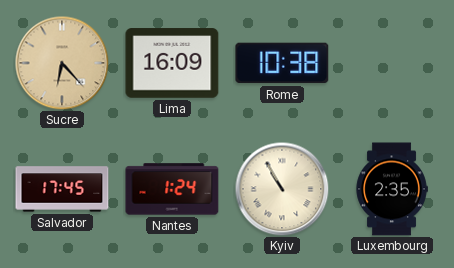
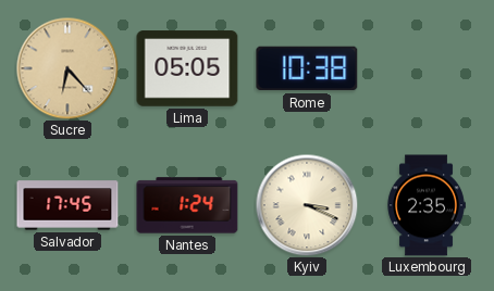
Lima: 16:09 -> 05:05
Kyiv: 10:55 -> 3:19
